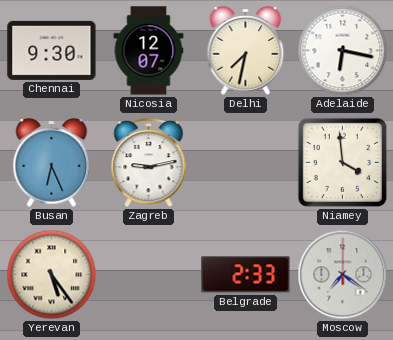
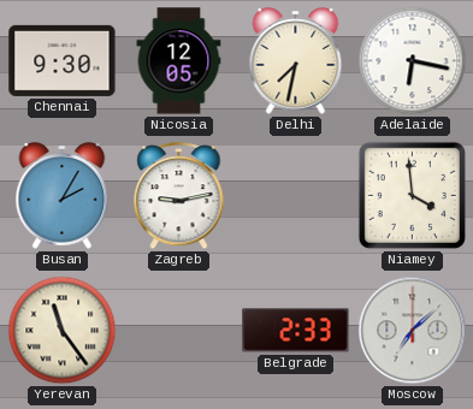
Nicosia: 12:07 -> 12:05
Busan: 6:26 -> 2:05
Yerevan: 5:24 -> 11:24
Moscow: 7:21 -> 7:08
